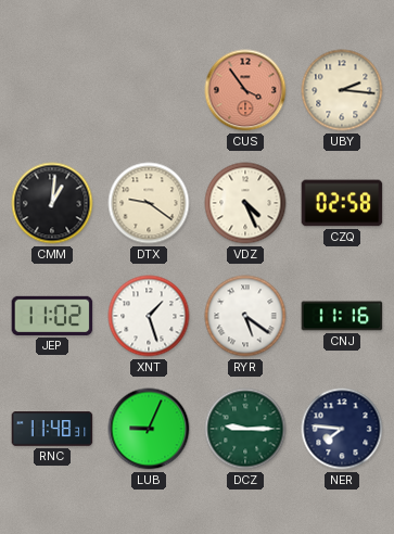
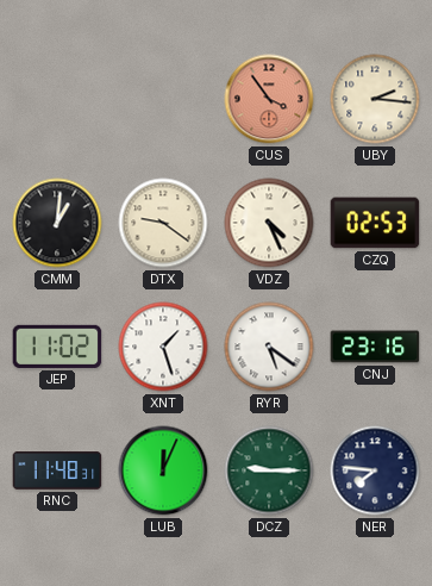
CZQ: 02:58 -> 02:53
CNJ: 11:16 -> 23:16
LUB: 9:04 -> 12:04
